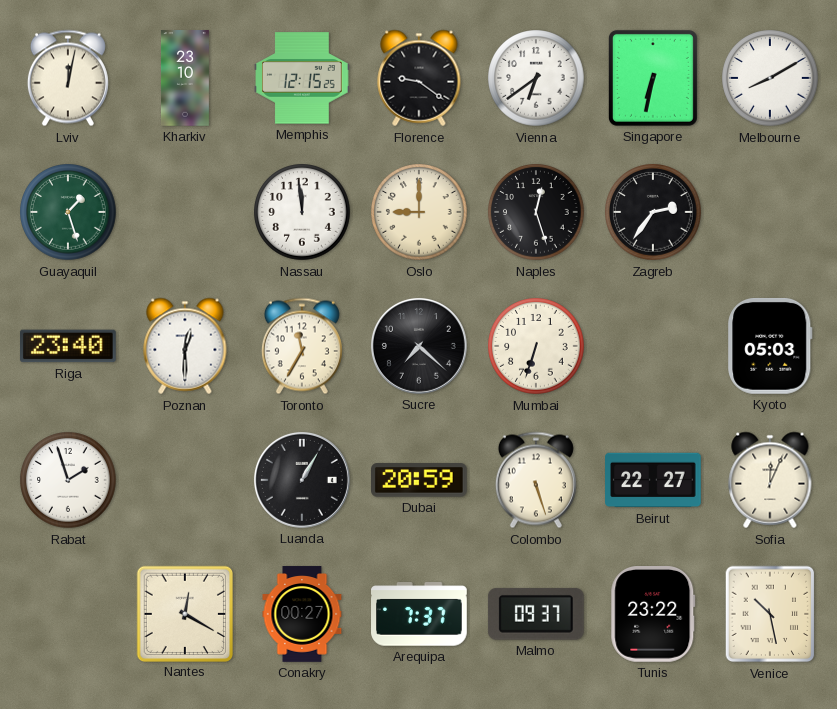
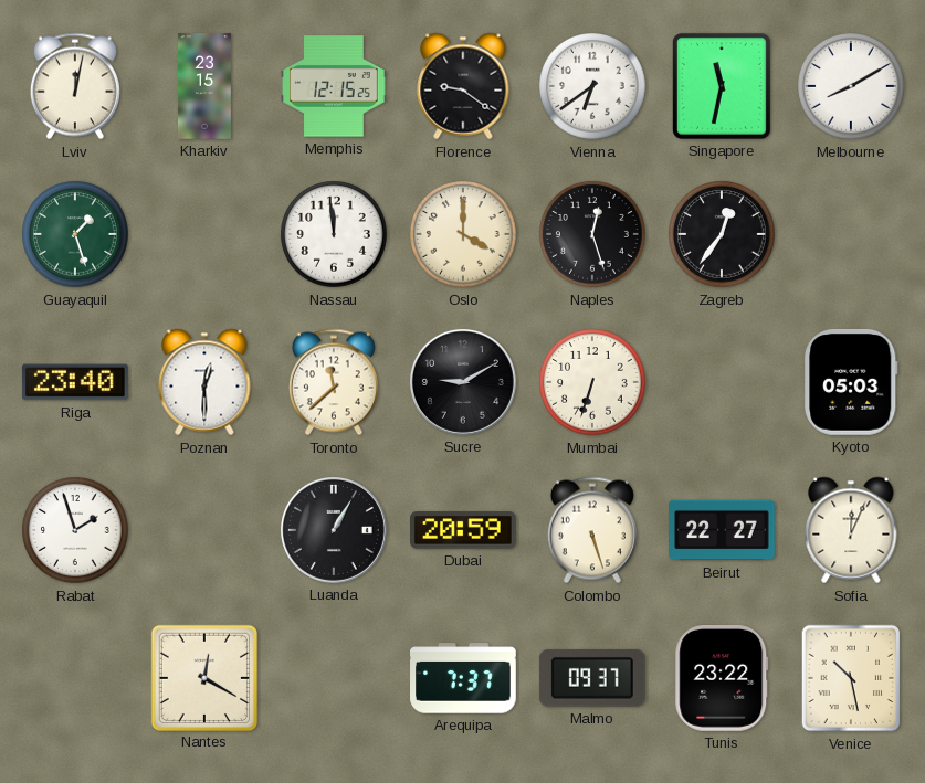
Kharkiv: 23:10 -> 23:15
Singapore: 6:32 -> 11:32
Oslo: 9:00 -> 4:00
Zagreb: 2:36 -> 12:36
Toronto: 11:35 -> 11:38
Sucre: 7:22 -> 9:10
Conakry: 00:27 -> none
